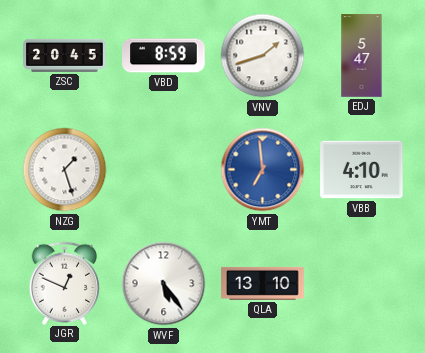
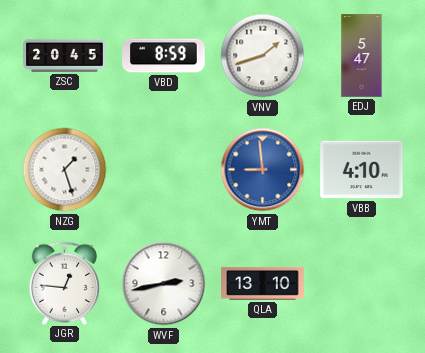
YMT: 6:59 -> 8:59
JGR: 12:49 -> 12:46
WVF: 5:24 -> 2:43
